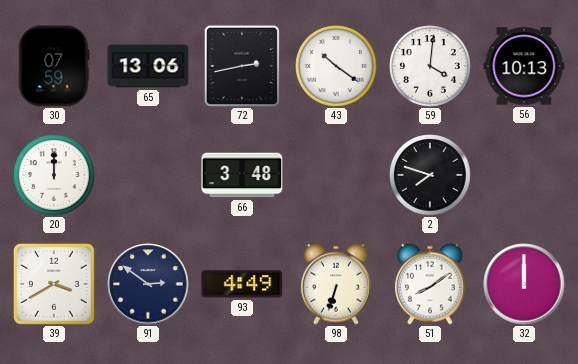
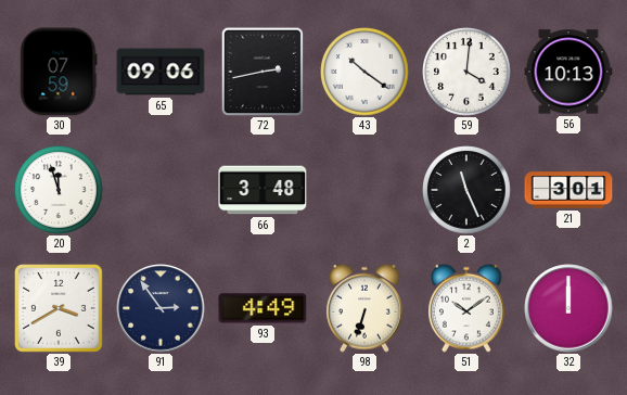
65: 13:06 -> 09:06
20: 12:00 -> 11:57
2: 7:48 -> 11:26
21: none -> 3:01
91: 2:51 -> 2:54
51: 8:09 -> 10:09
